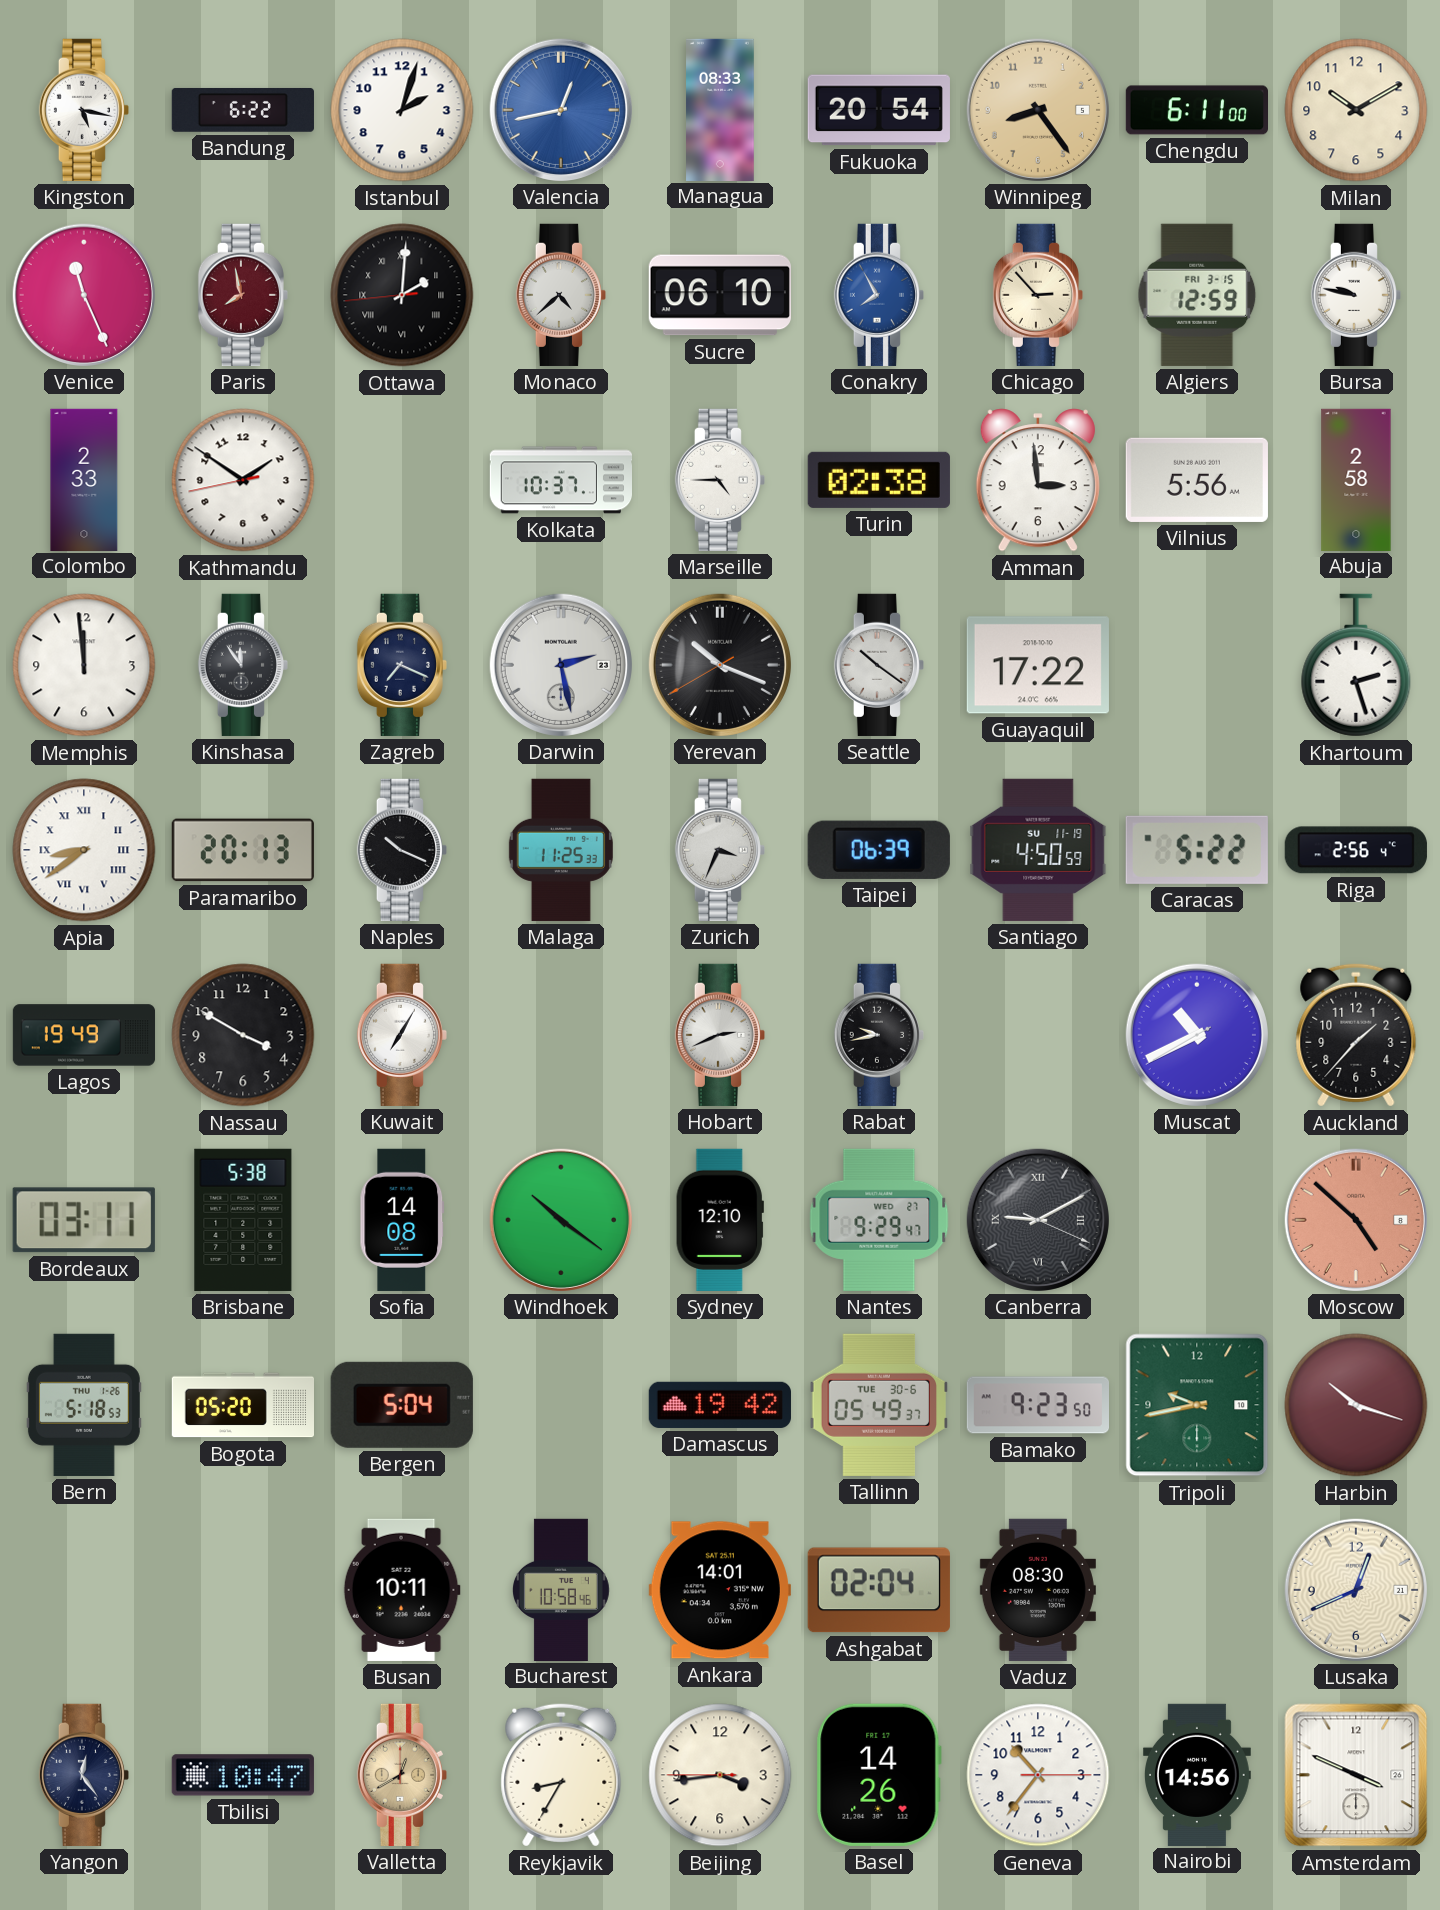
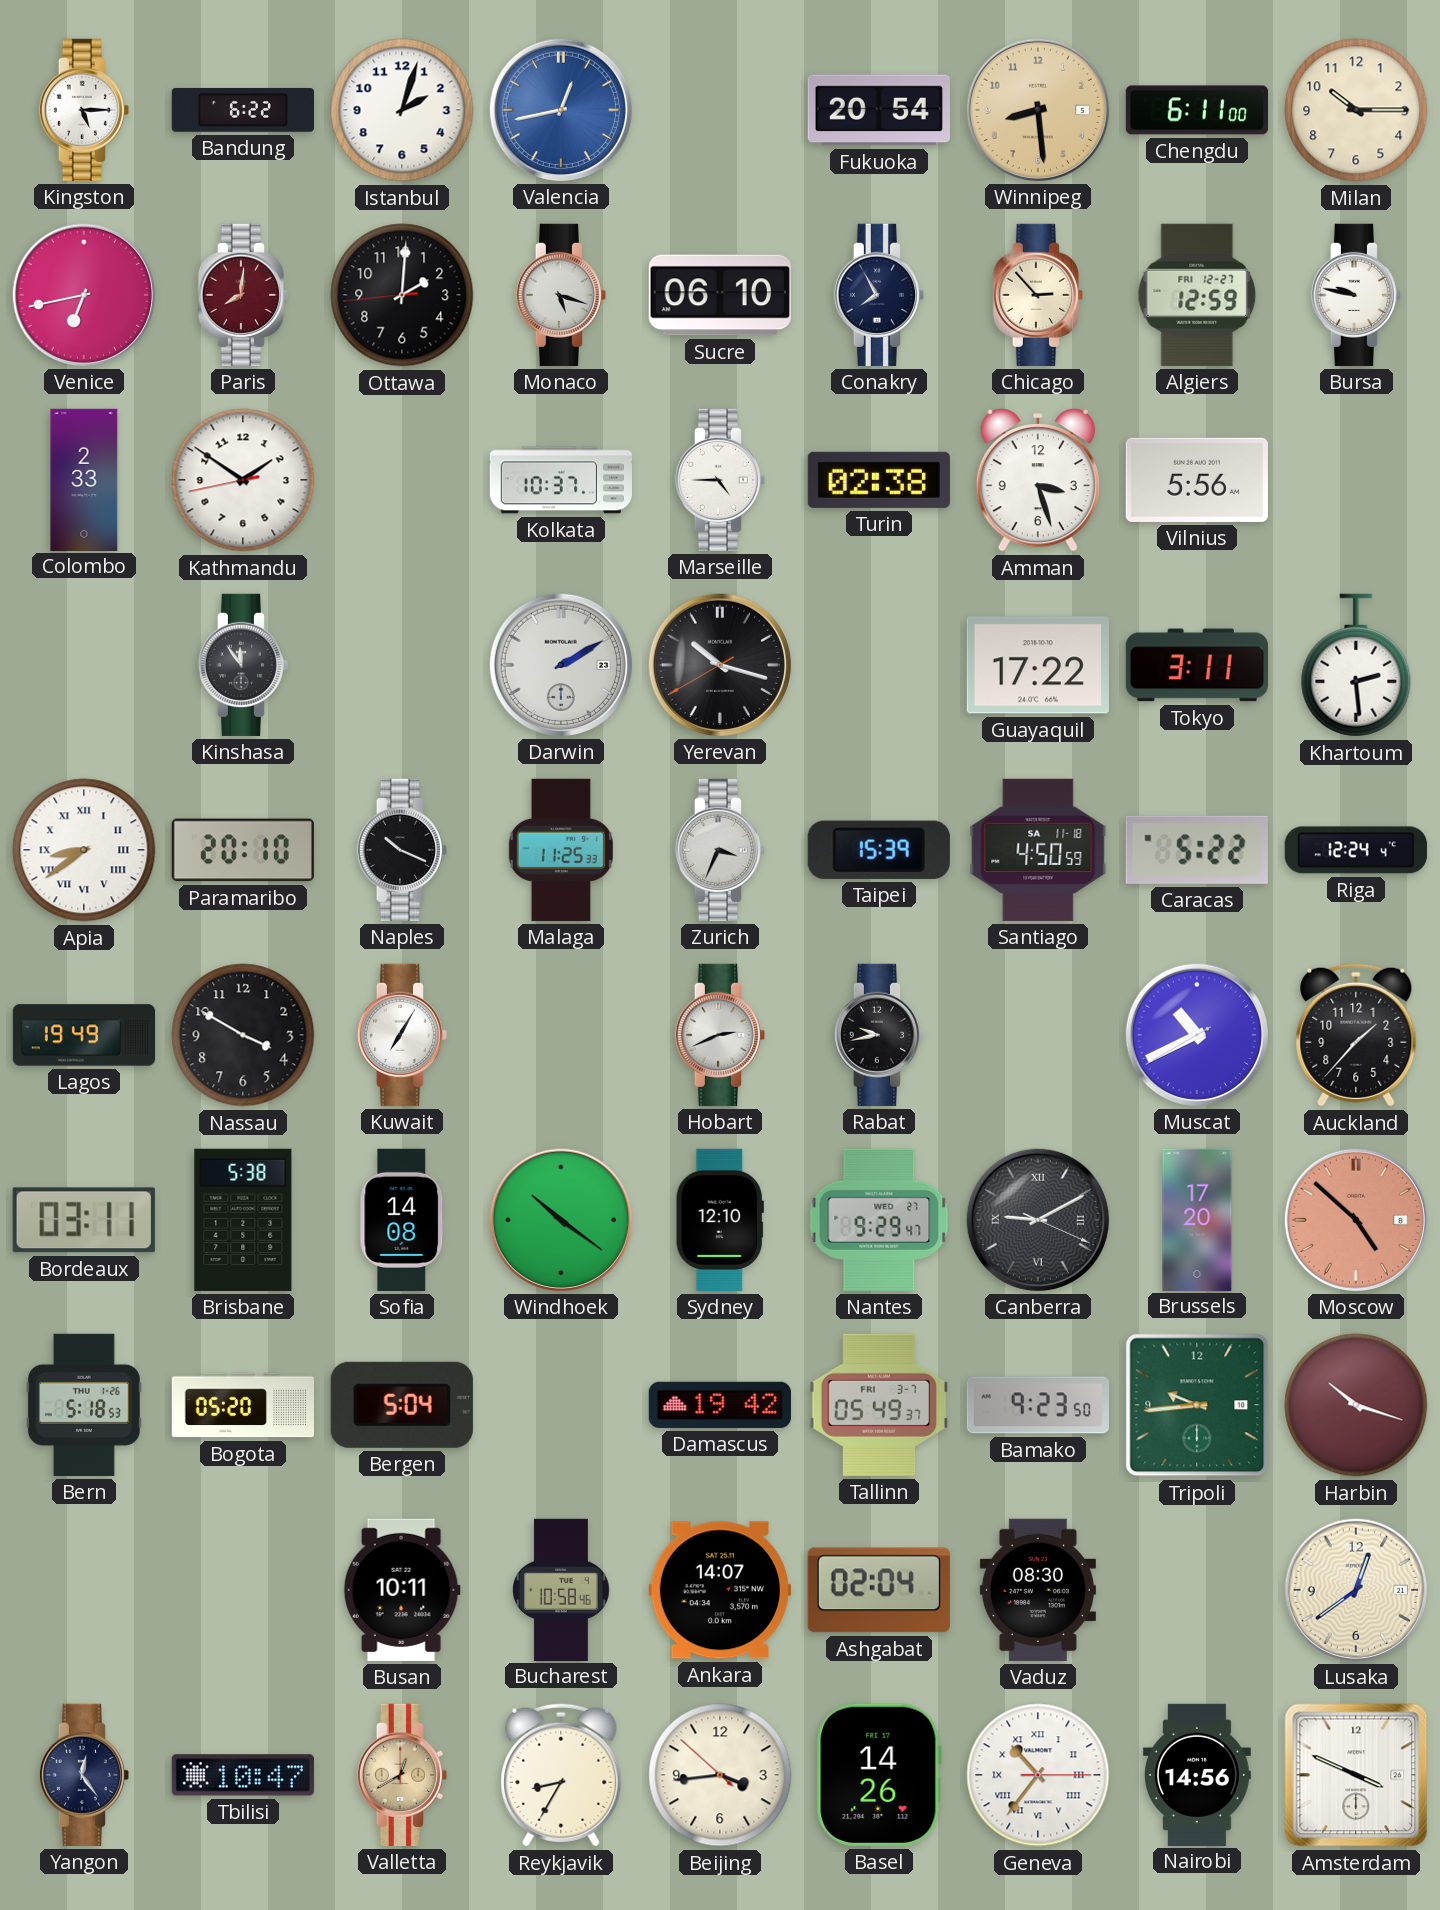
Kingston: 5:17 -> 5:15
Managua: 08:33 -> none
Winnipeg: 8:24 -> 8:29
Milan: 10:10 -> 10:15
Venice: 11:26 -> 6:43
Paris: 7:58 -> 8:01
Ottawa numerals: Roman -> Arabic
Monaco: 4:38 -> 5:18
Conakry dial: blue -> navy
Algiers date: FRI 3-15 -> FRI 12-27
Amman: 2:59 -> 3:27
Abuja: 2:58 -> none
Memphis: 11:59 -> none
Zagreb: 7:19 -> none
Darwin: 2:28 -> 2:10
Yerevan: 10:18 -> 10:17
Seattle: 10:21 -> none
Tokyo: none -> 3:11
Khartoum: 2:27 -> 2:29
Paramaribo: 20:13 -> 20:10
Taipei: 06:39 -> 15:39
Santiago date: SU 11-19 -> SA 11-18
Riga: 2:56 -> 12:24
Brussels: none -> 17:20
Tallinn date: TUE 30-6 -> FRI 3-7
Tripoli: 9:43 -> 9:44
Ankara: 14:01 -> 14:07
Lusaka: 12:41 -> 12:39
Beijing: 3:43:45 -> 3:43:52
Geneva numerals: Arabic -> Roman
